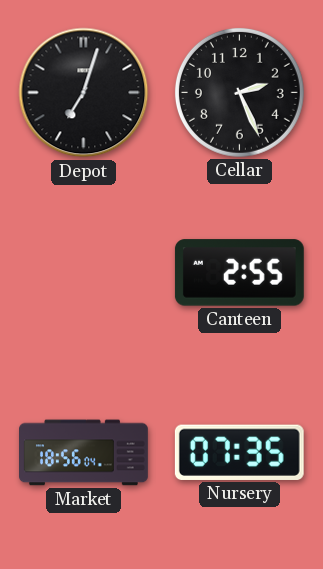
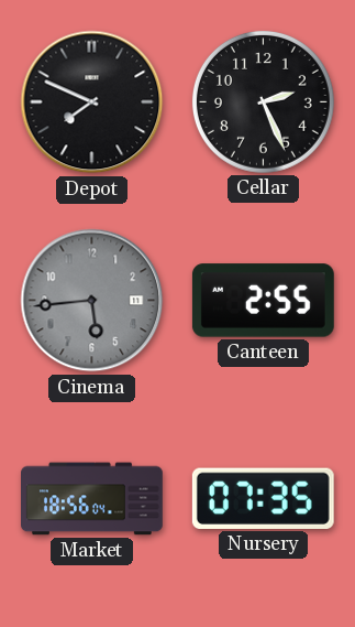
Depot: 7:03 -> 7:49
Cinema: none -> 5:44
